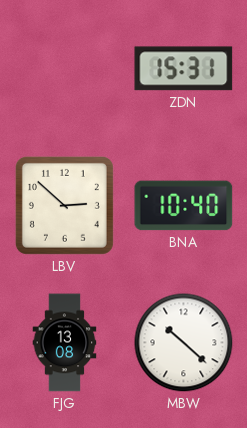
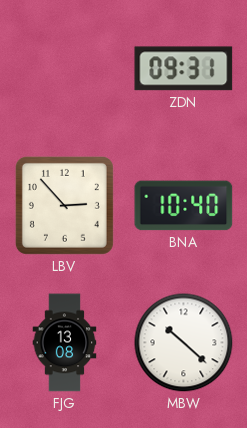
ZDN: 15:31 -> 09:31
LBV: 2:52 -> 2:53
